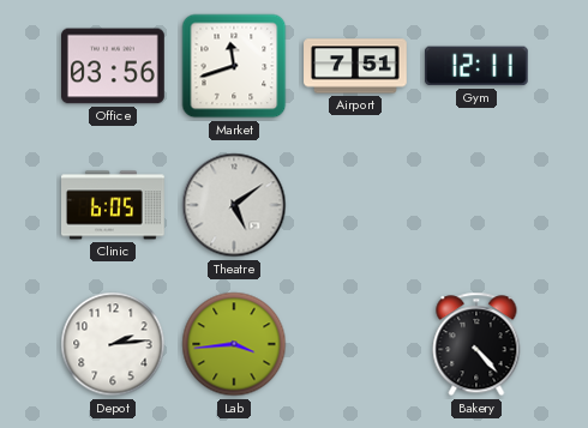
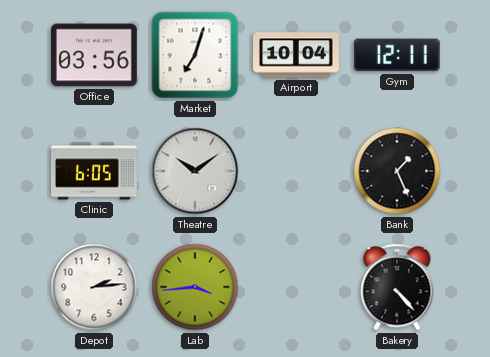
Market: 11:42 -> 7:03
Airport: 7:51 -> 10:04
Theatre: 5:09 -> 10:09
Bank: none -> 1:26
